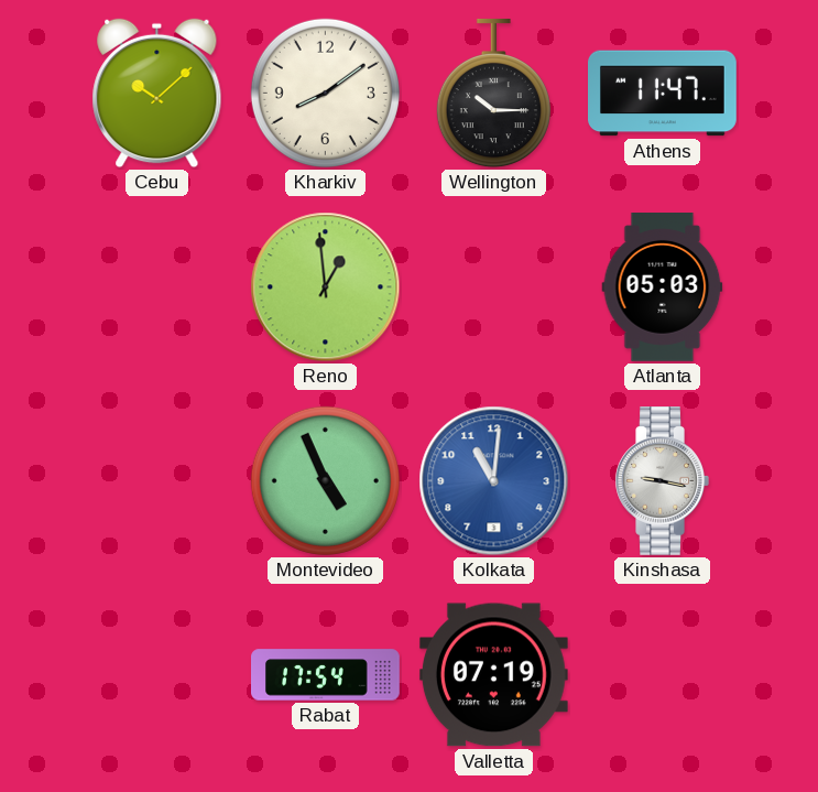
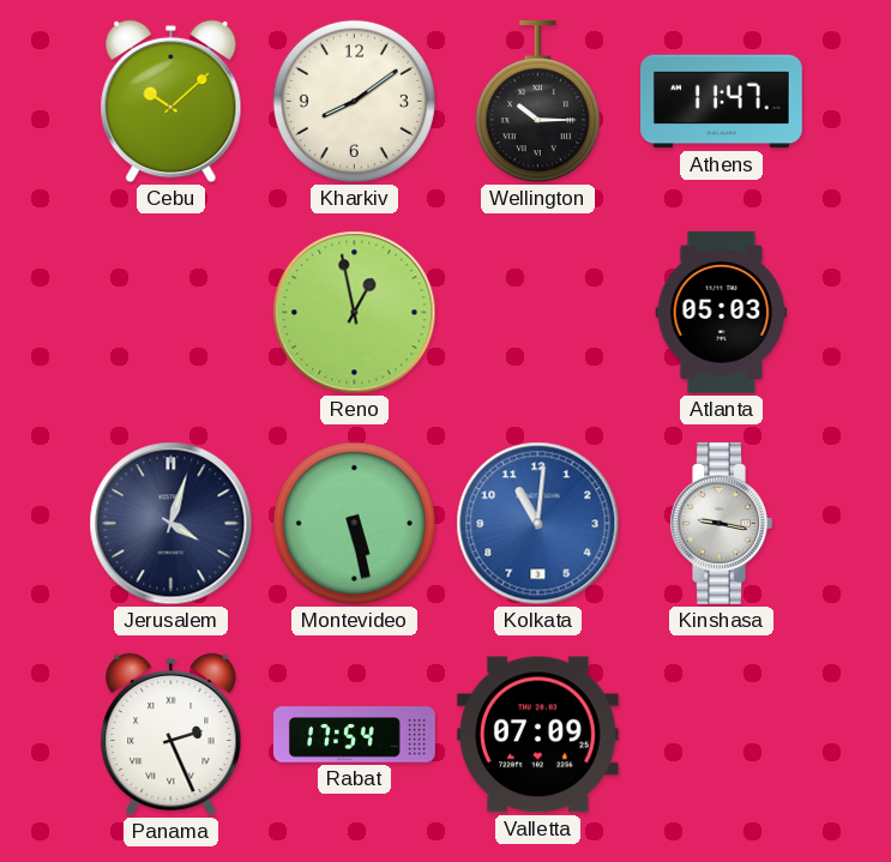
Reno: 12:59 -> 12:58
Jerusalem: none -> 4:03
Montevideo: 4:56 -> 5:28
Panama: none -> 2:26
Valletta: 07:19 -> 07:09
